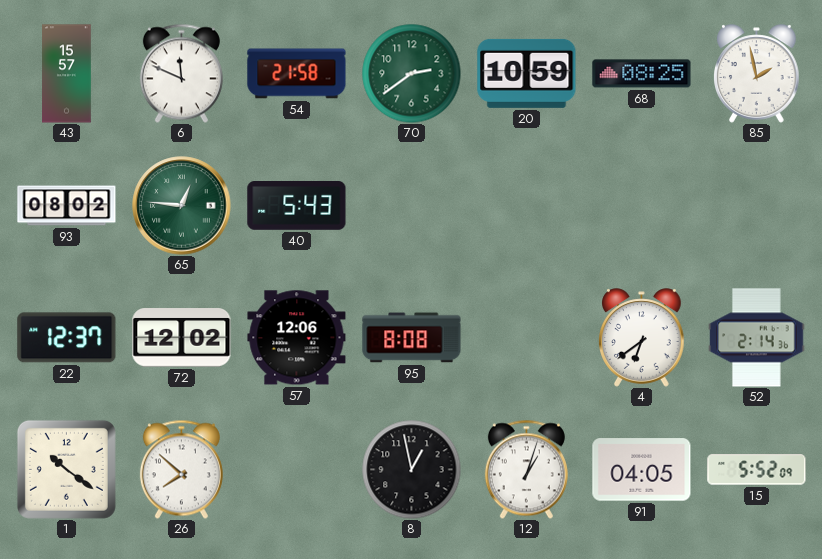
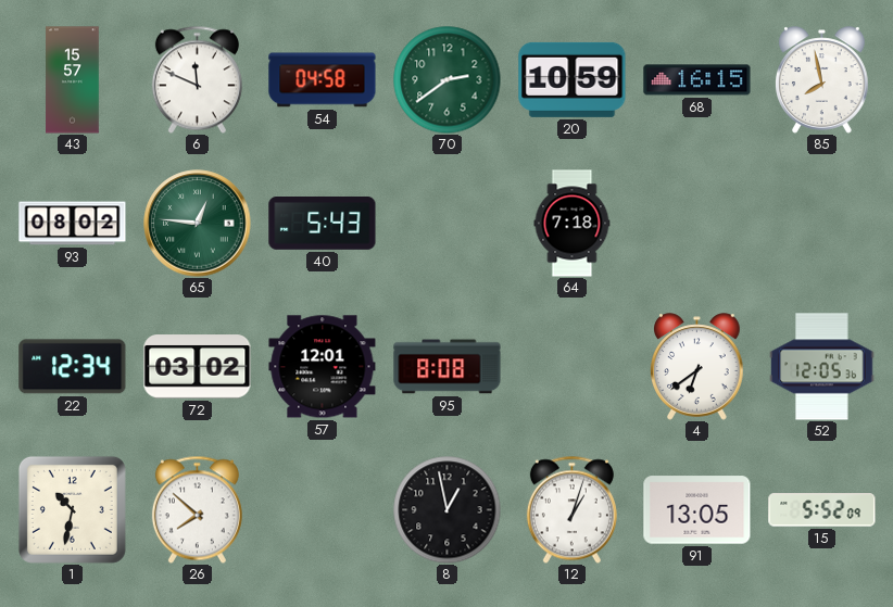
54: 21:58 -> 04:58
68: 08:25 -> 16:15
85: 1:58 -> 7:58
64: none -> 7:18
22: 12:37 -> 12:34
72: 12:02 -> 03:02
57: 12:06 -> 12:01
52: 2:14 -> 12:05
1: 10:21 -> 10:32
91: 04:05 -> 13:05
